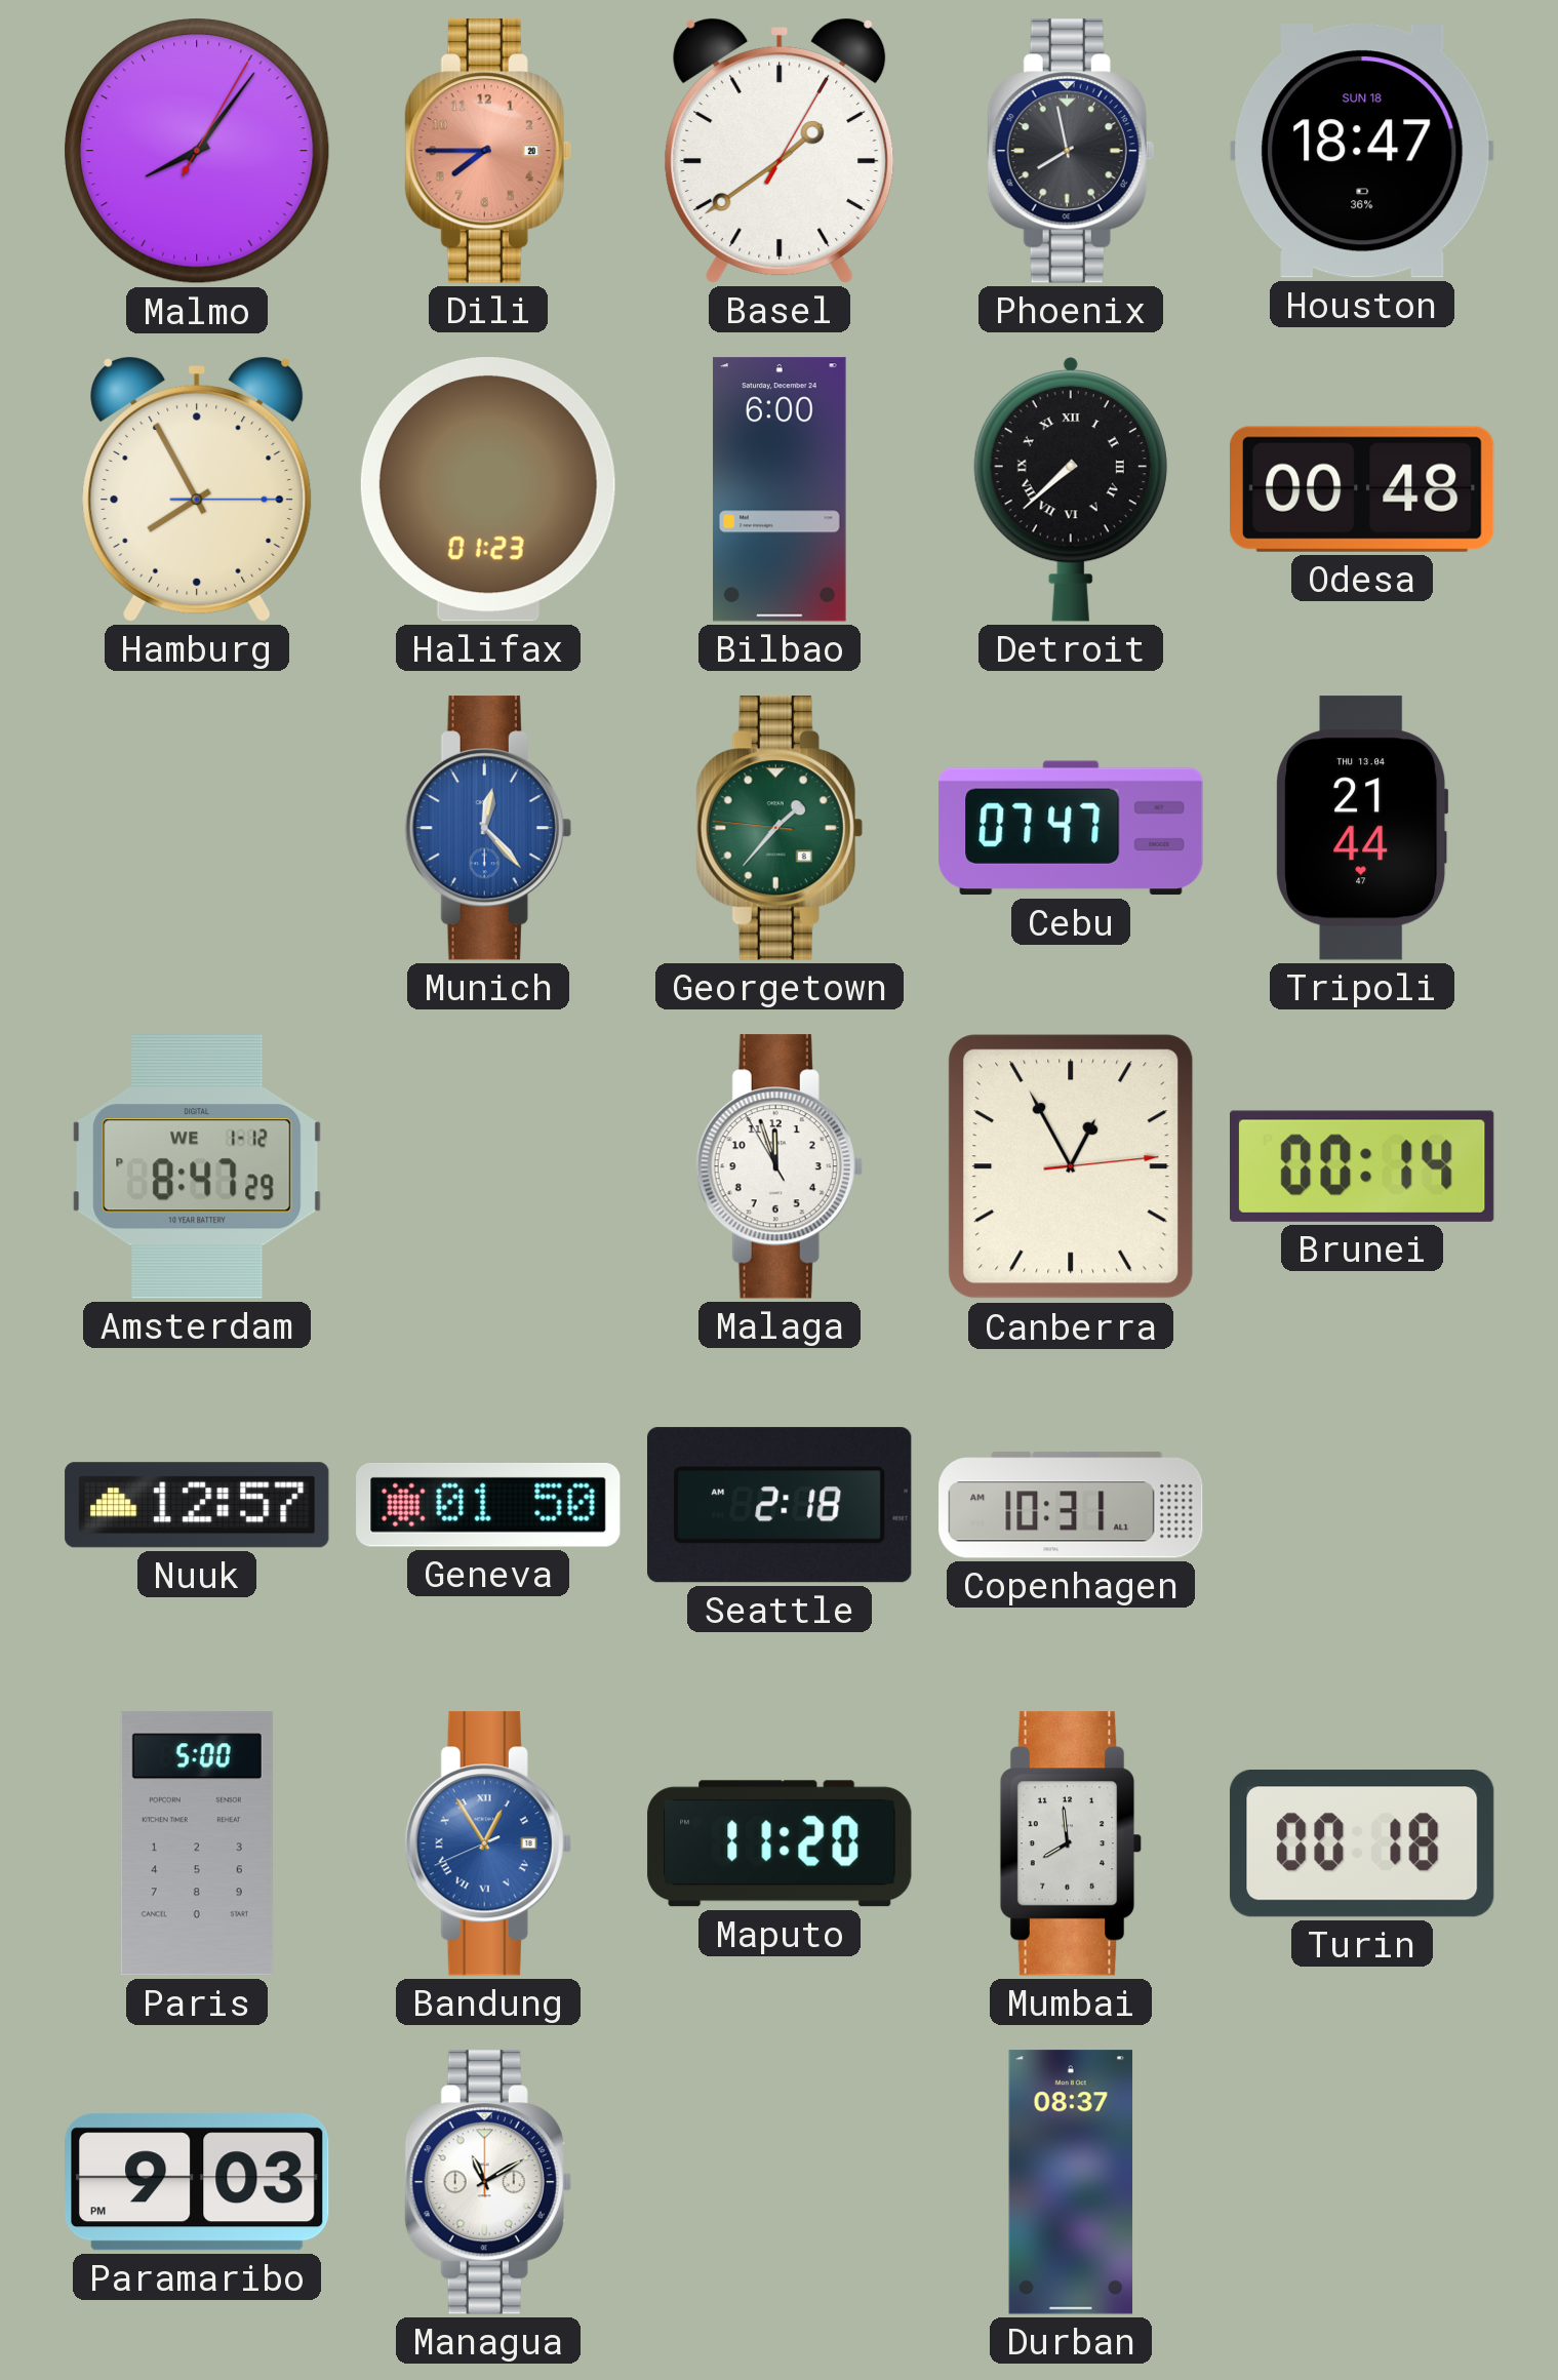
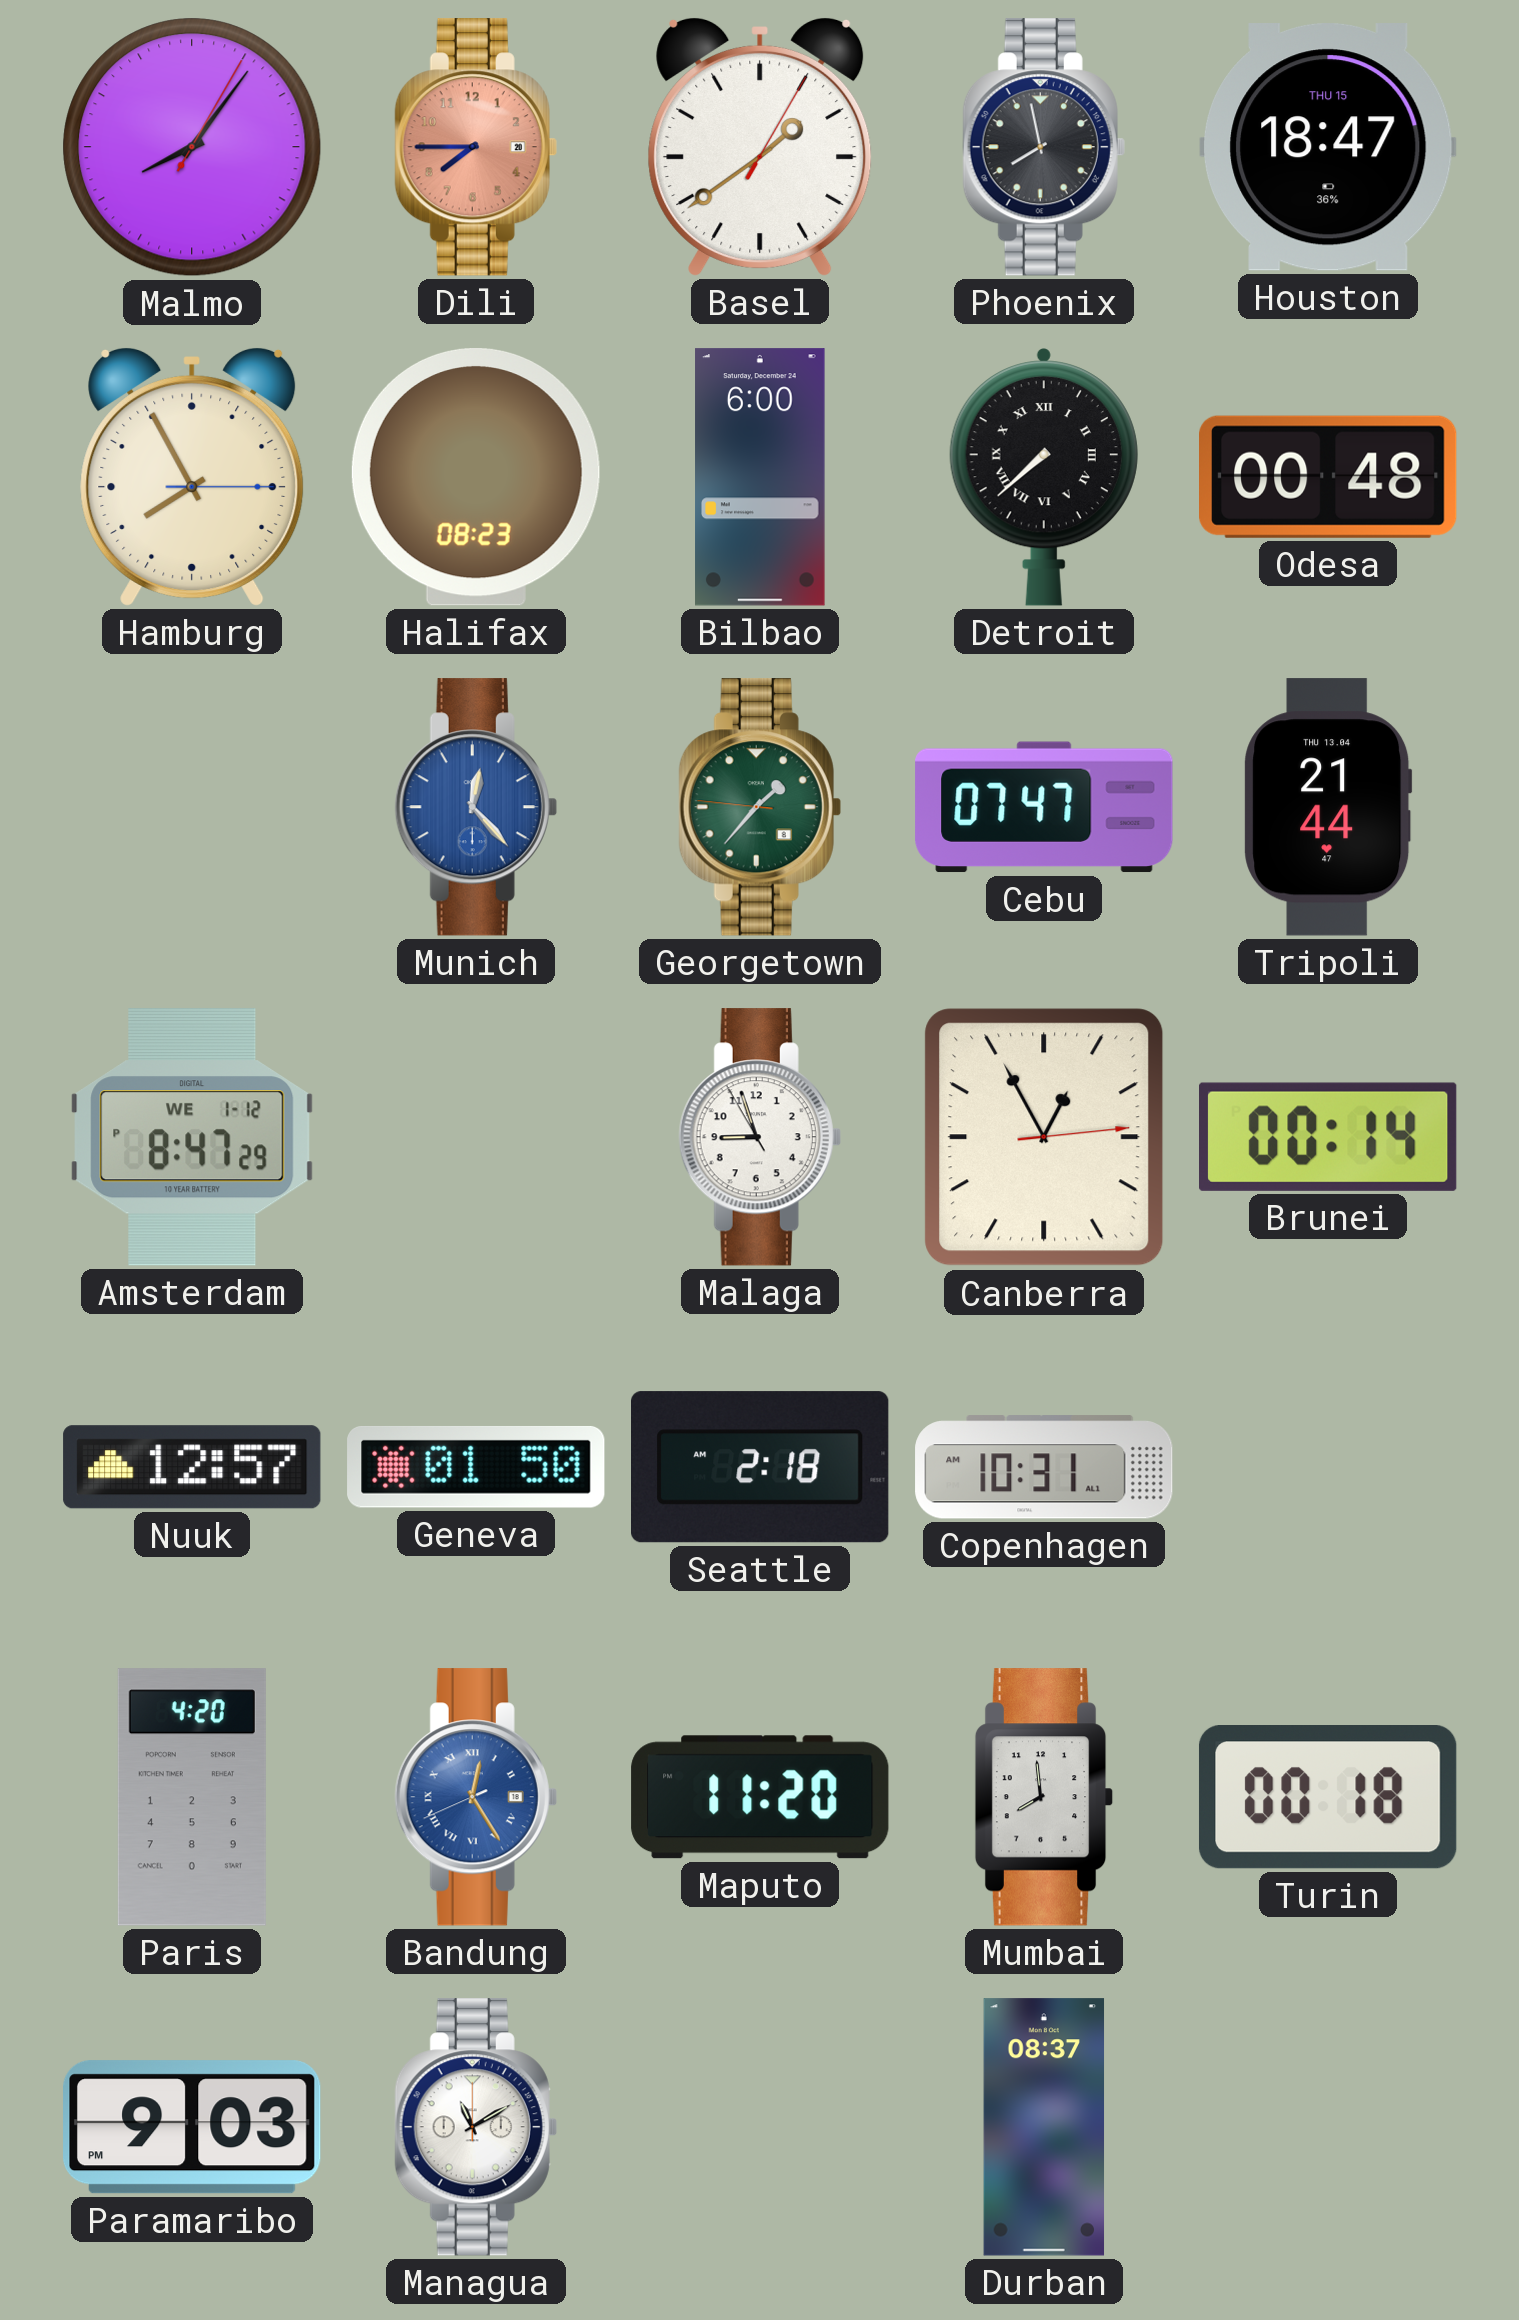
Houston date: SUN 18 -> THU 15
Halifax: 01:23 -> 08:23
Malaga: 11:56 -> 8:56
Paris: 5:00 -> 4:20
Bandung: 12:54 -> 12:24
